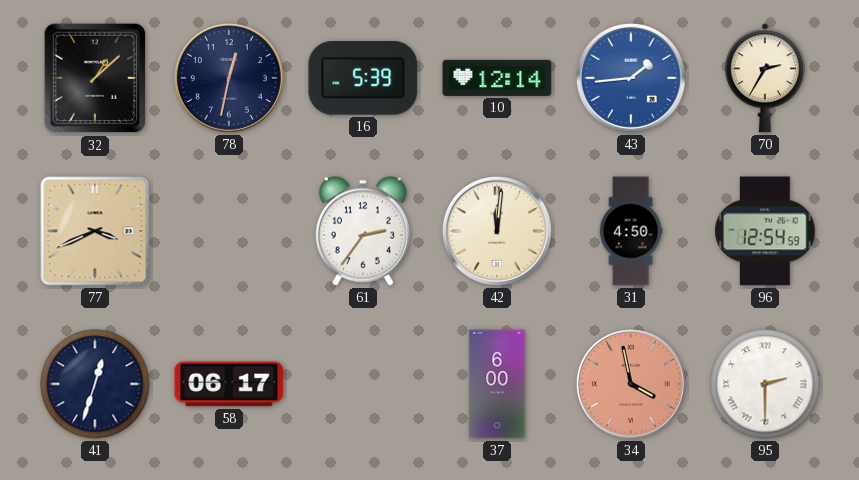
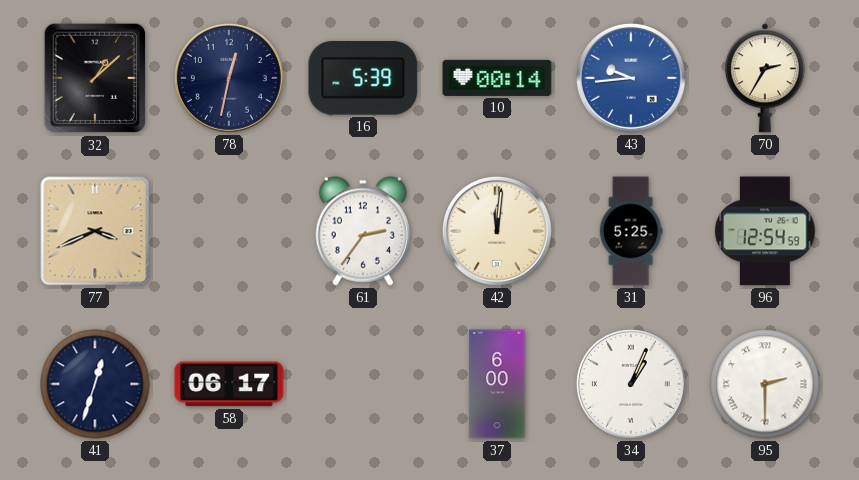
10: 12:14 -> 00:14
43: 1:44 -> 9:44
31: 4:50 -> 5:25
34: 3:58 -> 1:04
34 dial: salmon -> white
